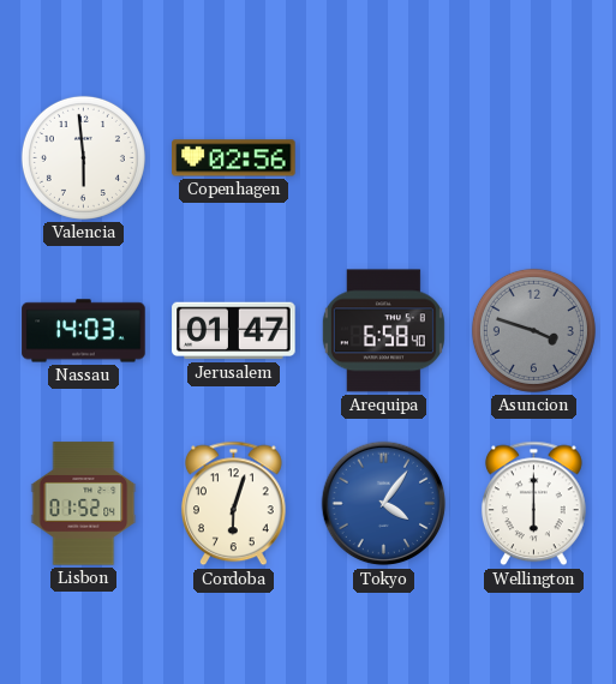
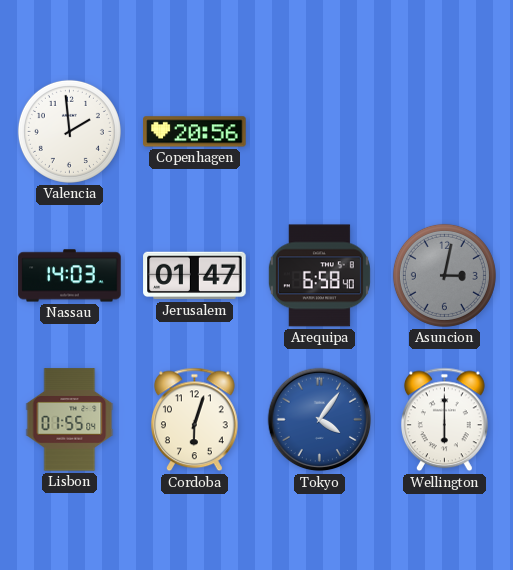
Valencia: 5:59 -> 1:59
Copenhagen: 02:56 -> 20:56
Asuncion: 3:48 -> 3:02
Lisbon: 01:52 -> 01:55
